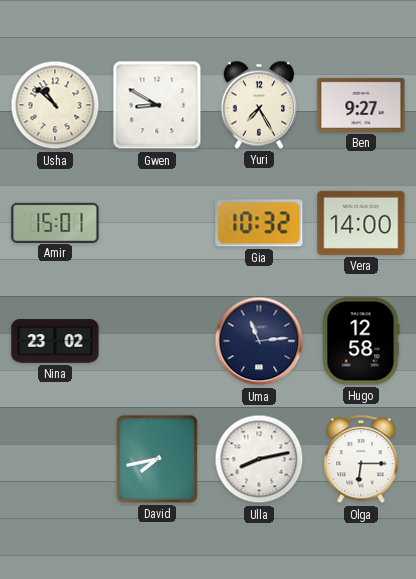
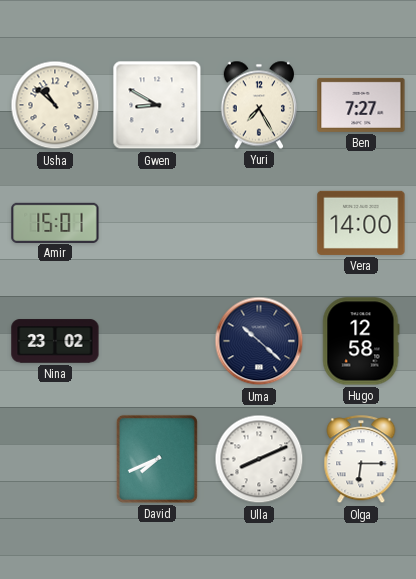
Ben: 9:27 -> 7:27
Gia: 10:32 -> none
Uma: 11:14 -> 10:22
David: 7:43 -> 7:41
Ulla: 8:13 -> 8:11
